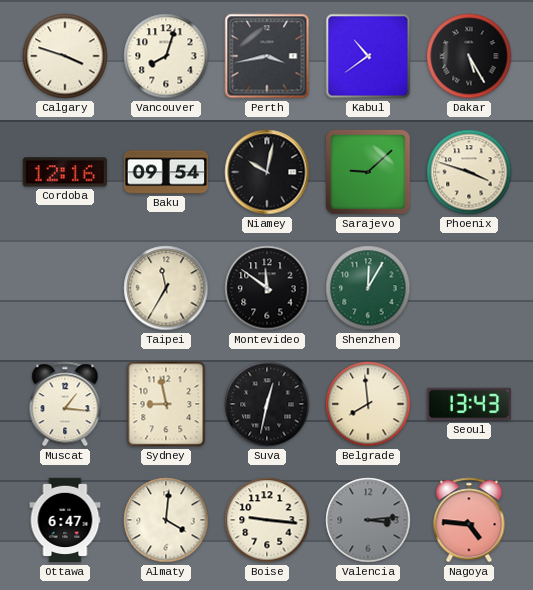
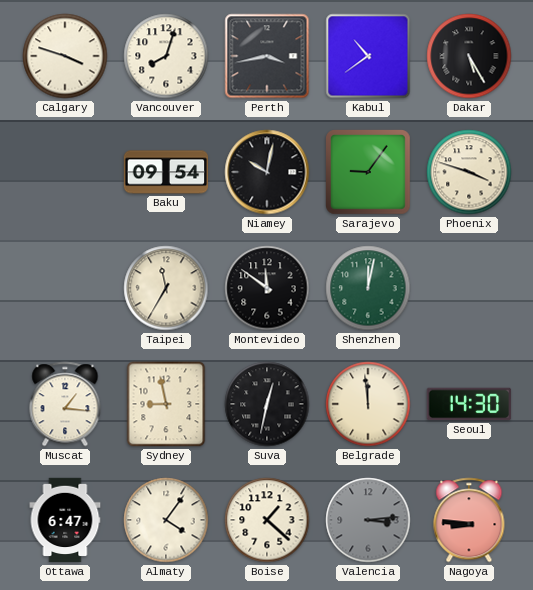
Cordoba: 12:16 -> none
Sarajevo: 9:08 -> 9:06
Shenzhen: 12:05 -> 12:02
Belgrade: 7:59 -> 11:59
Seoul: 13:43 -> 14:30
Almaty: 4:01 -> 4:06
Boise: 9:16 -> 1:22
Nagoya: 4:46 -> 8:46
